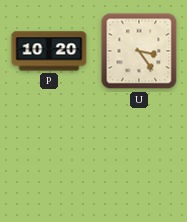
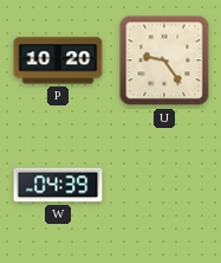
U: 3:24 -> 9:24
W: none -> 04:39
